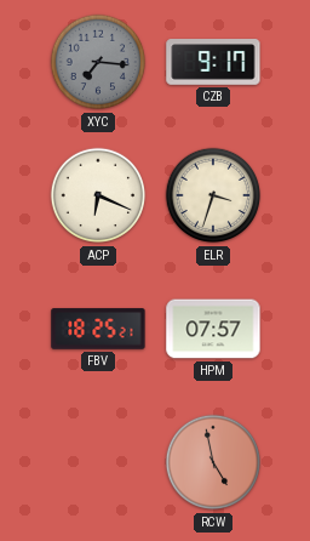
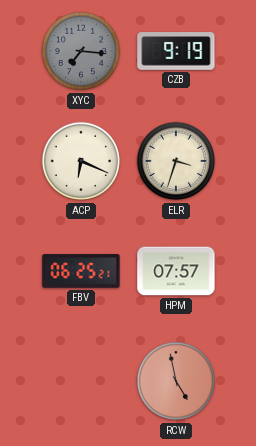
CZB: 9:17 -> 9:19
FBV: 18:25 -> 06:25
